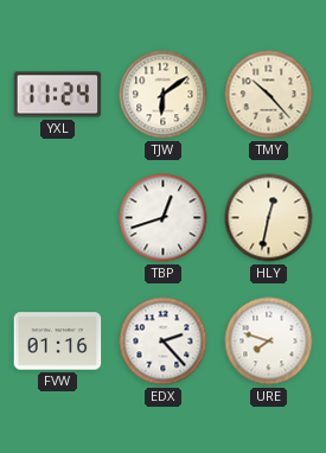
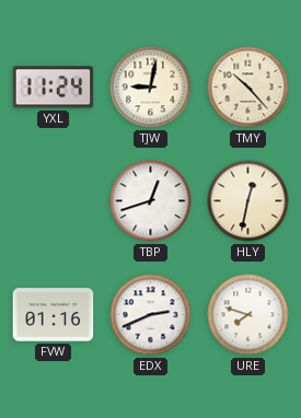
TJW: 6:09 -> 9:02
EDX: 2:23 -> 2:41
